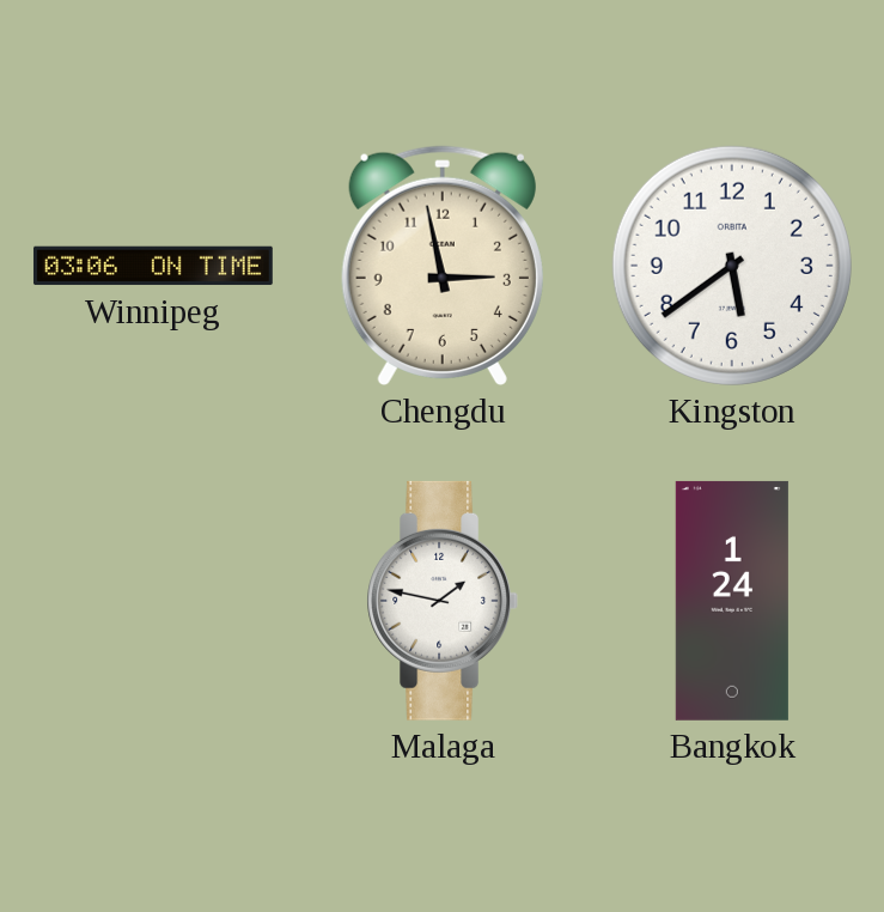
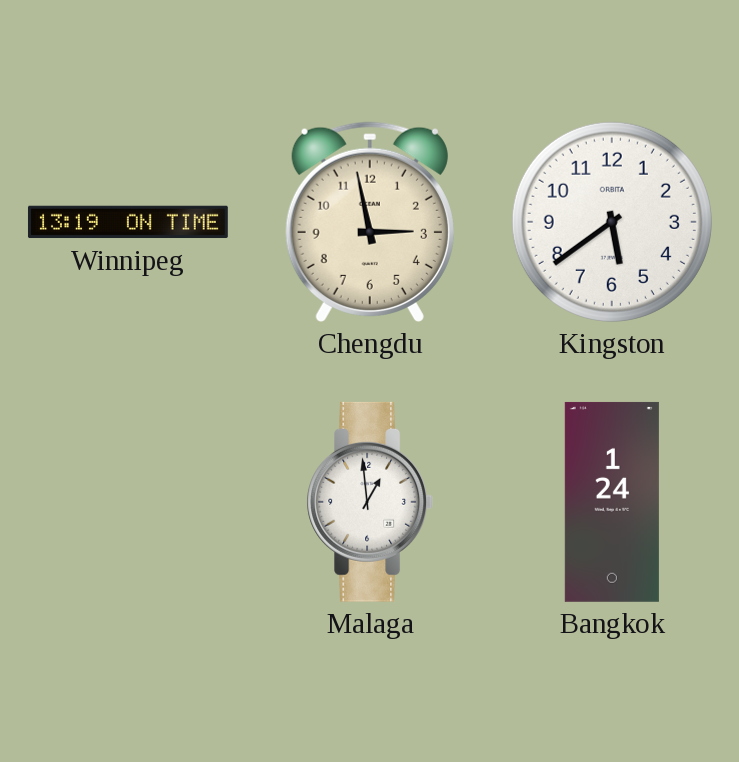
Winnipeg: 03:06 -> 13:19
Malaga: 1:47 -> 12:59
